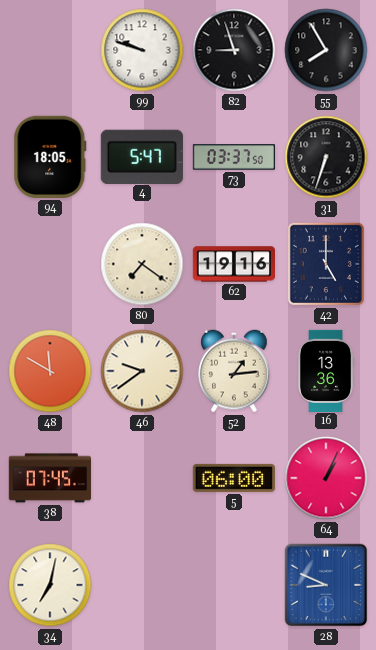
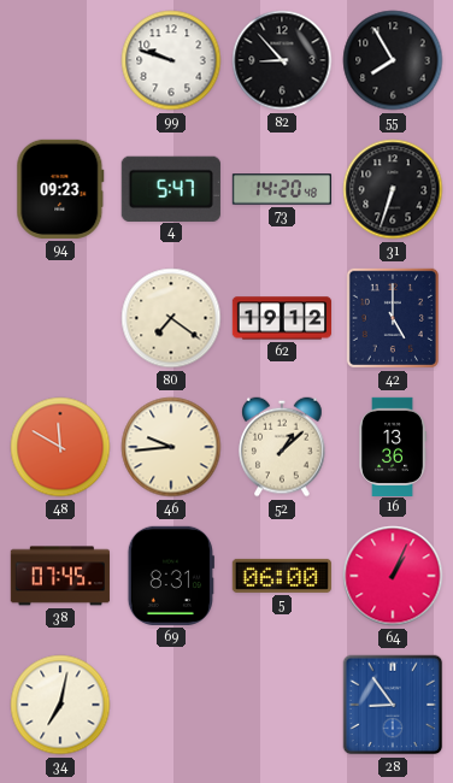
82: 8:57 -> 8:53
94: 18:05 -> 09:23
73: 03:37 -> 14:20
62: 19:16 -> 19:12
46: 9:39 -> 9:44
52: 1:14 -> 1:08
69: none -> 8:31
28: 8:49 -> 8:54
